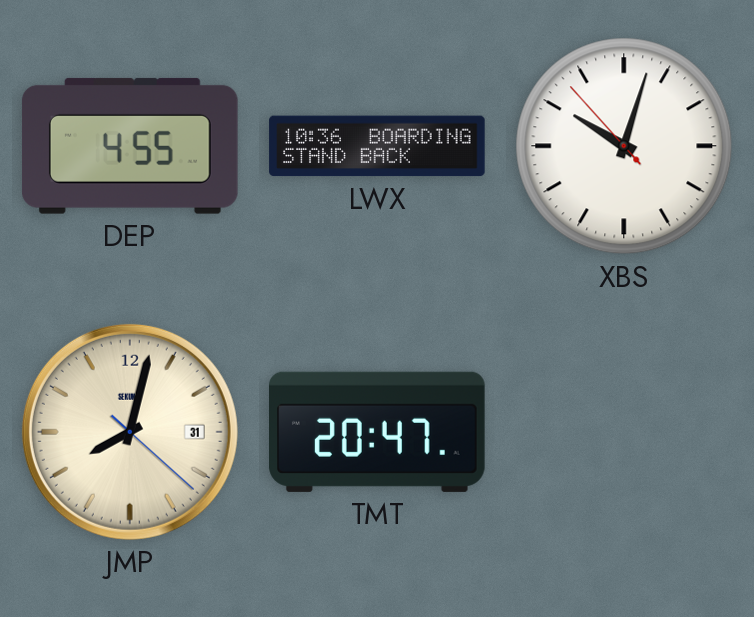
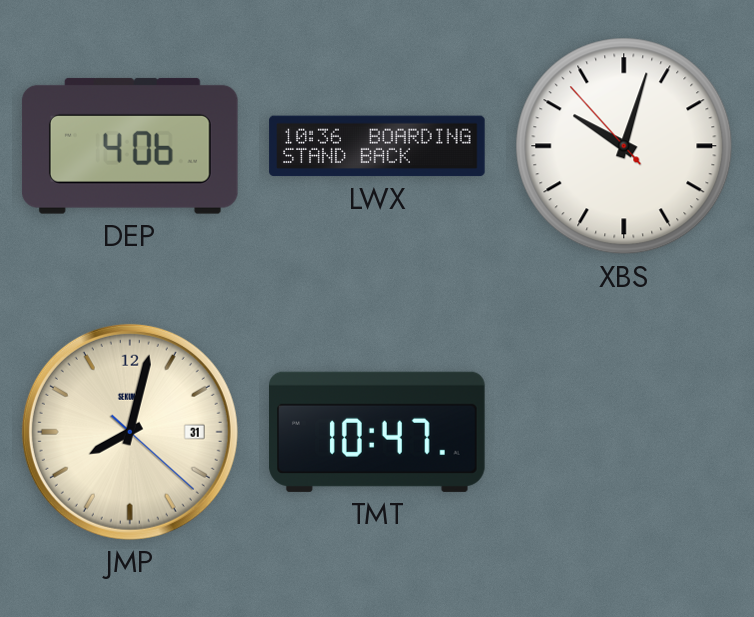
DEP: 4:55 -> 4:06
TMT: 20:47 -> 10:47
